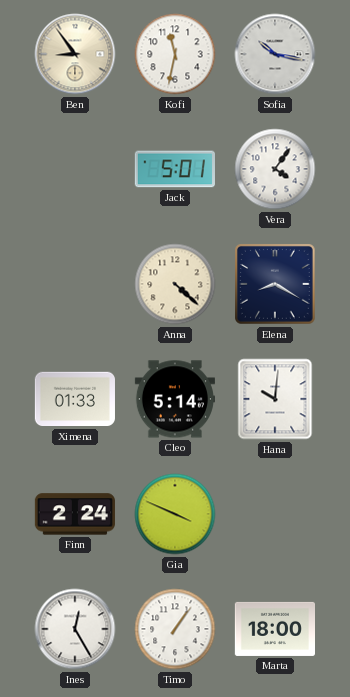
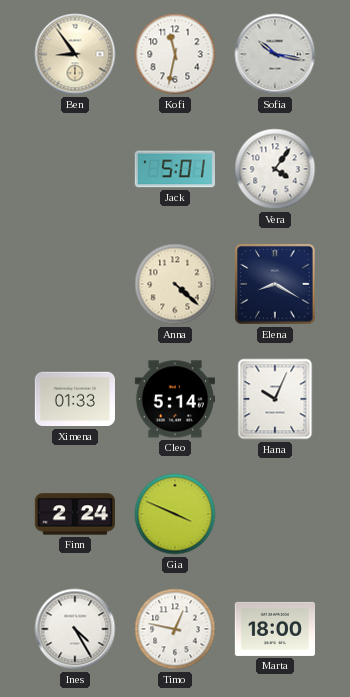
Hana: 10:01 -> 10:04
Ines: 12:25 -> 4:25
Timo: 1:06 -> 12:47
